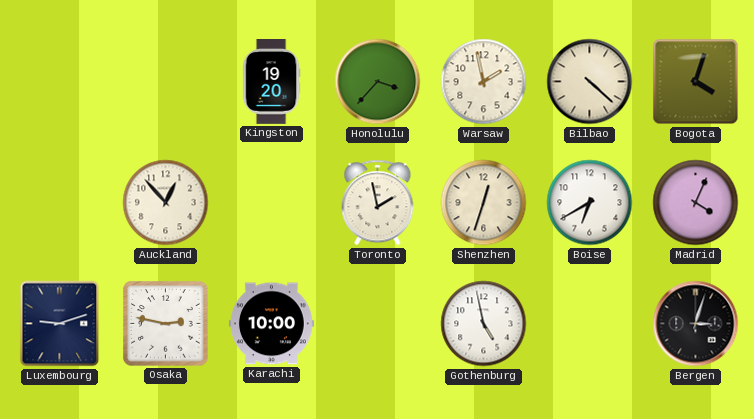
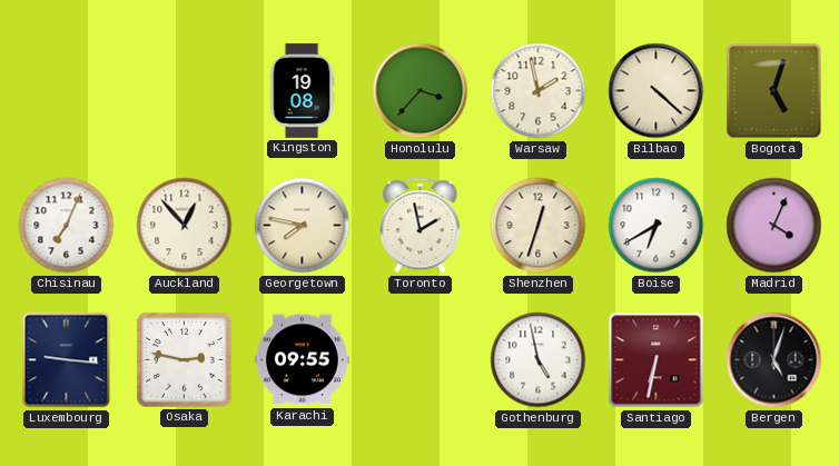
Kingston: 19:20 -> 19:08
Bogota: 4:03 -> 5:03
Chisinau: none -> 7:04
Georgetown: none -> 7:47
Luxembourg: 9:12 -> 9:16
Karachi: 10:00 -> 09:55
Santiago: none -> 6:32
Bergen: 3:03 -> 5:03
